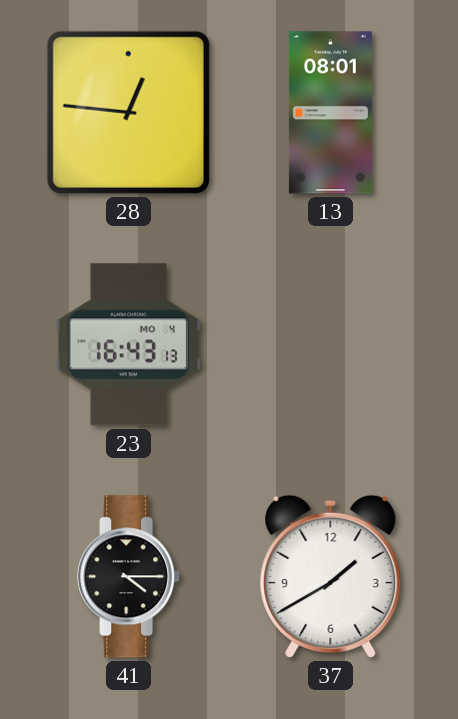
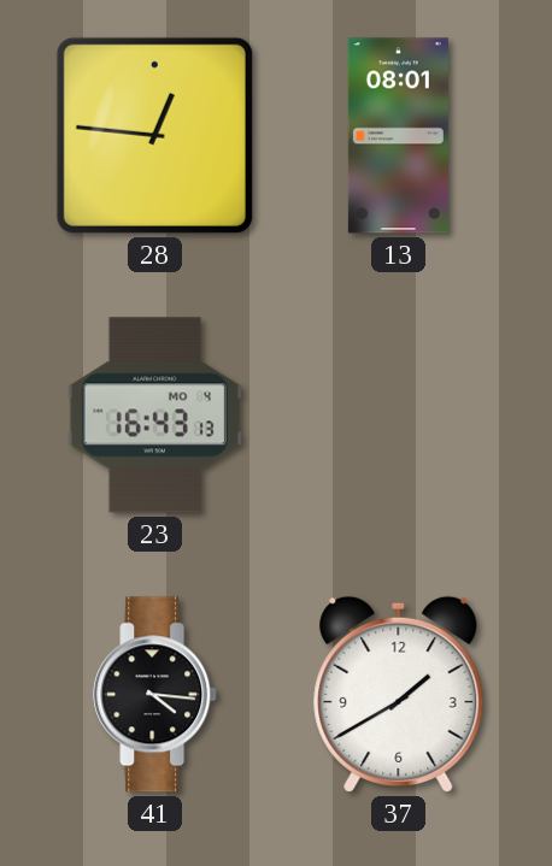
41: 4:15 -> 4:16
